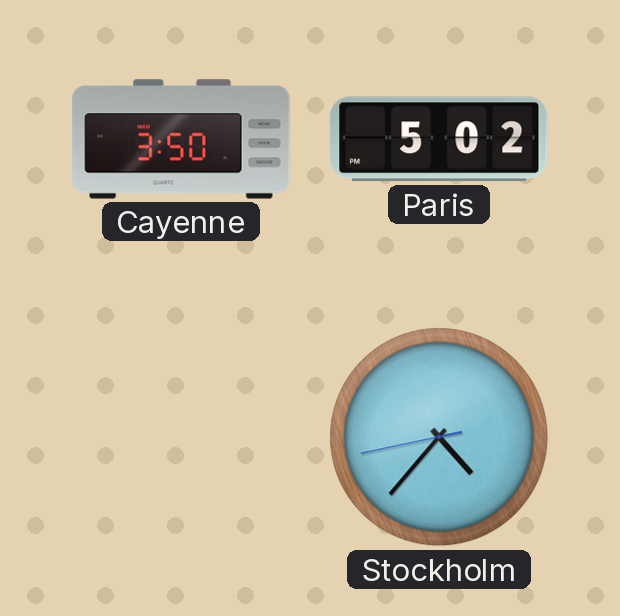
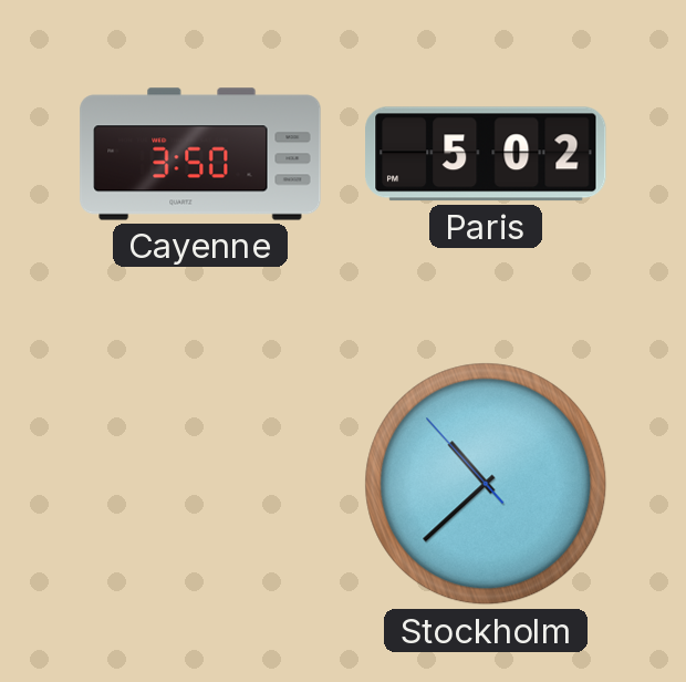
Stockholm: 4:36 -> 10:37
